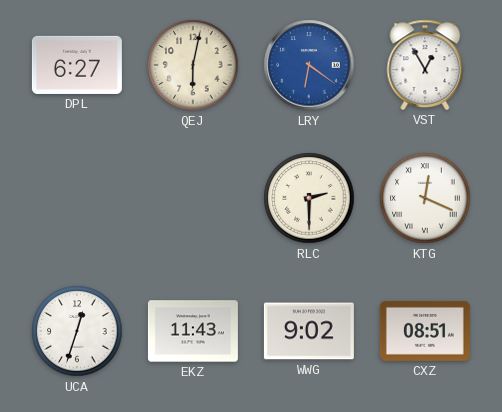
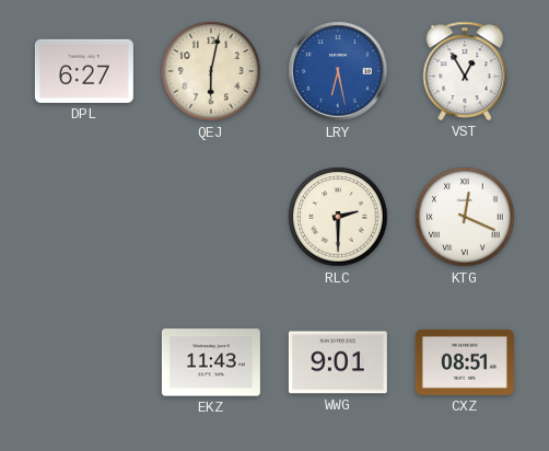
LRY: 6:21 -> 6:28
UCA: 12:33 -> none
WWG: 9:02 -> 9:01
